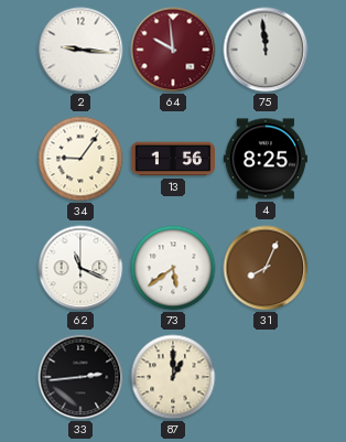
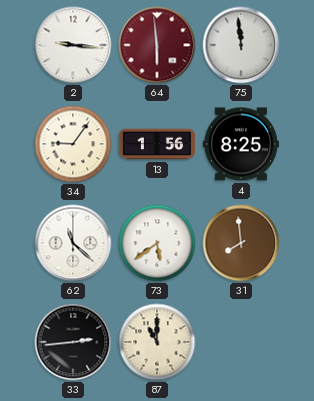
64: 9:59 -> 5:59
62: 11:19 -> 11:22
31: 8:04 -> 7:59
87: 1:00 -> 11:00
